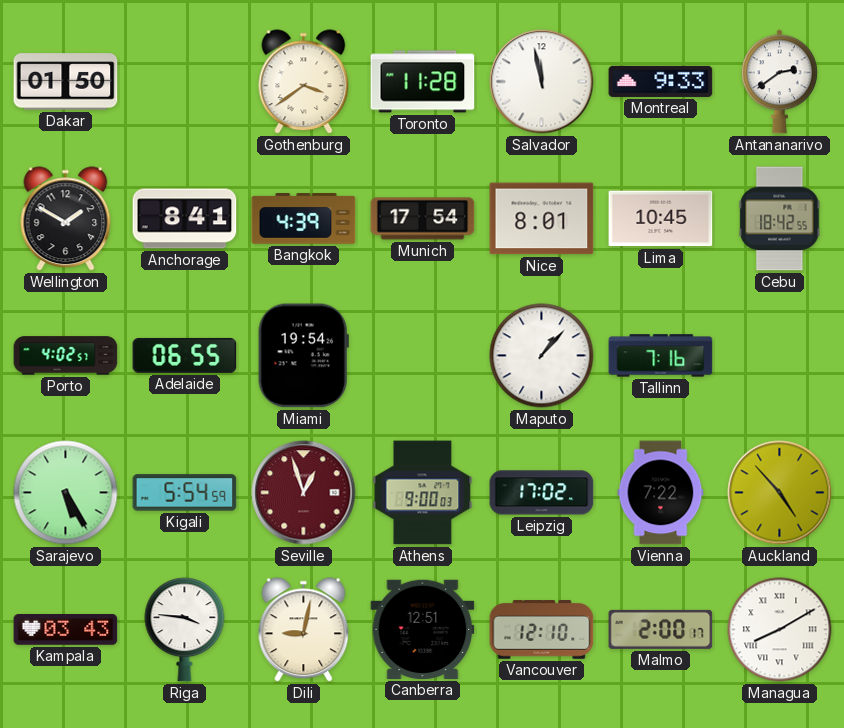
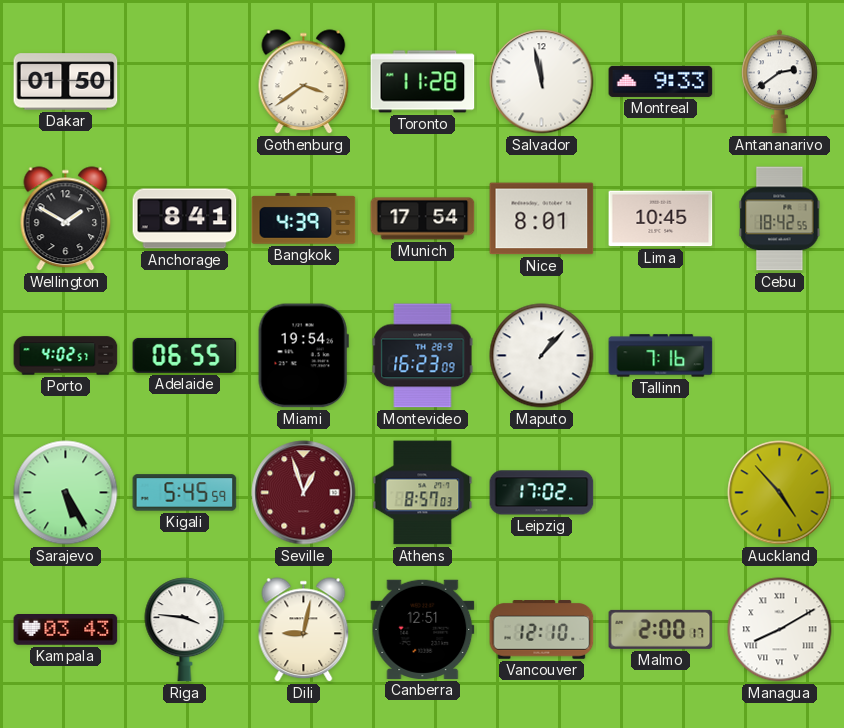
Montevideo: none -> 16:23
Kigali: 5:54 -> 5:45
Athens: 9:00 -> 8:57
Vienna: 7:22 -> none
